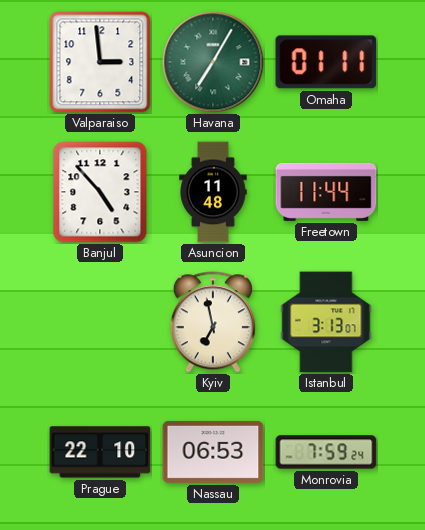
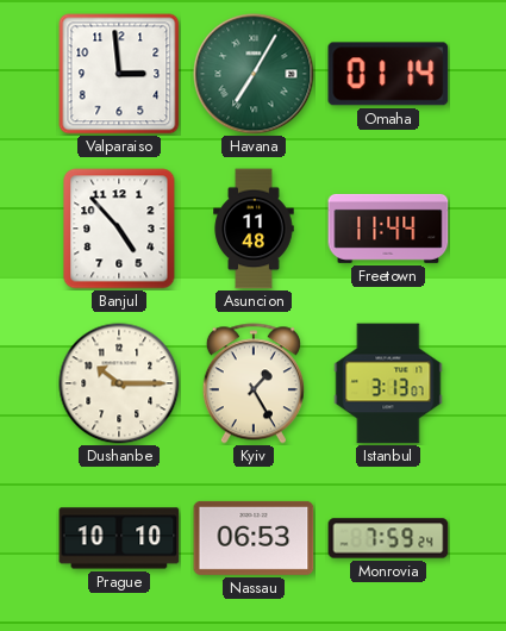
Omaha: 01:11 -> 01:14
Dushanbe: none -> 10:15
Kyiv: 6:58 -> 1:25
Prague: 22:10 -> 10:10
